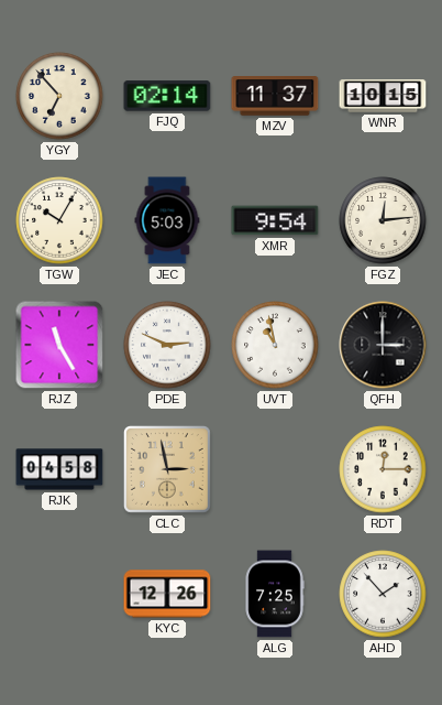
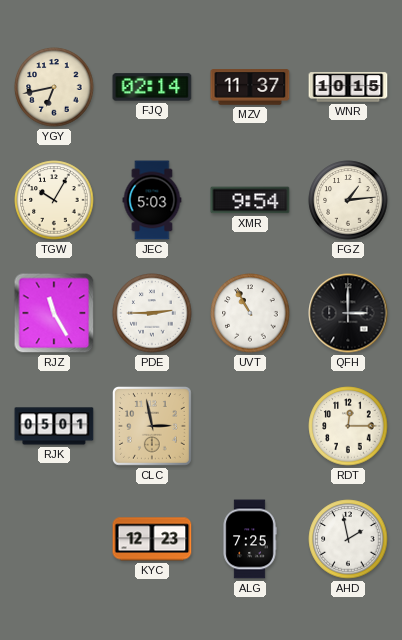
YGY: 6:53 -> 6:43
FGZ: 12:14 -> 1:14
PDE: 2:49 -> 2:45
UVT: 10:58 -> 10:55
RJK: 04:58 -> 05:01
KYC: 12:26 -> 12:23
AHD: 1:53 -> 1:58
